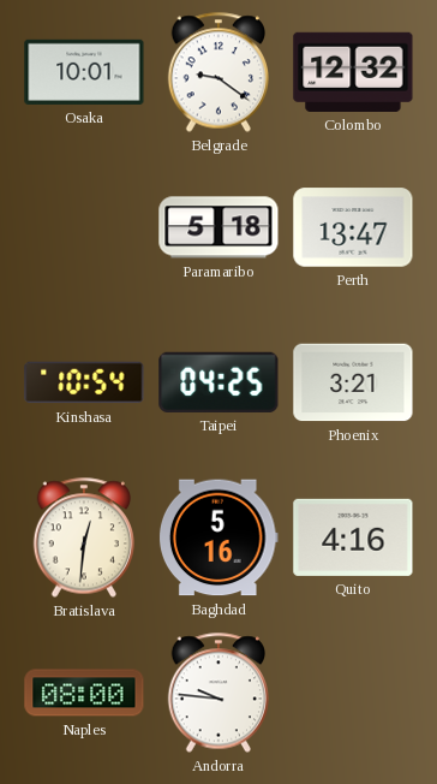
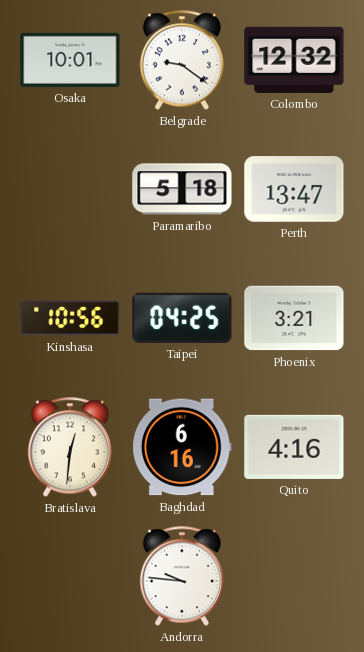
Kinshasa: 10:54 -> 10:56
Baghdad: 5:16 -> 6:16
Naples: 08:00 -> none
